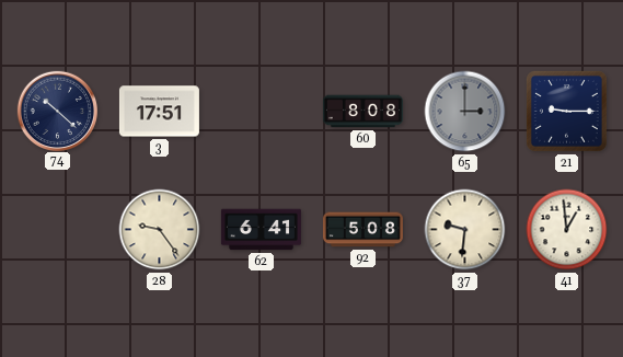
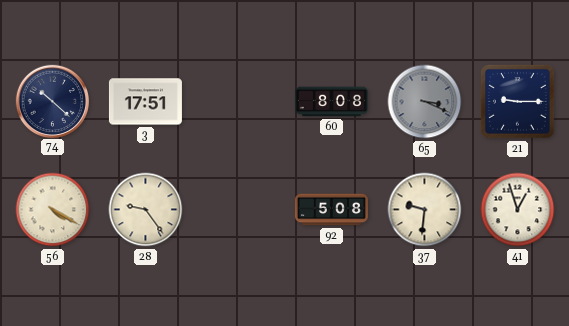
65: 3:00 -> 3:19
56: none -> 4:20
62: 6:41 -> none
41: 12:59 -> 12:57
